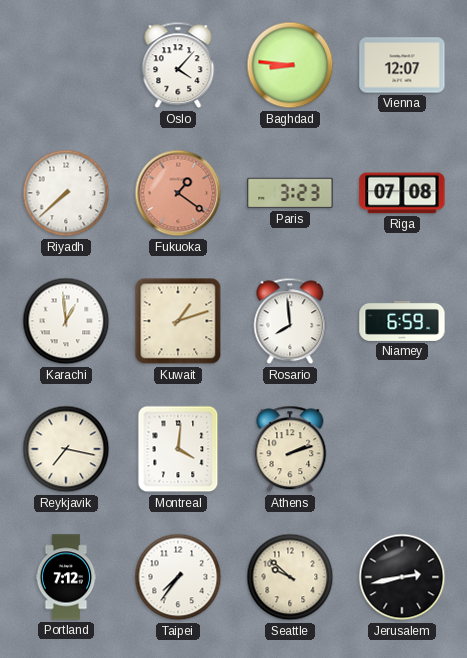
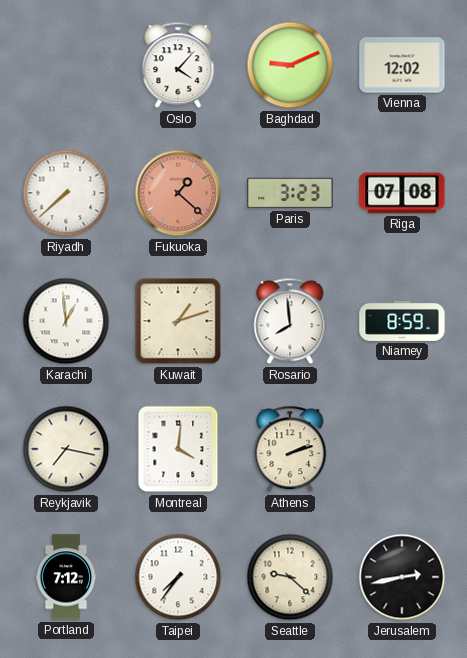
Baghdad: 8:46 -> 9:11
Vienna: 12:07 -> 12:02
Fukuoka: 1:21 -> 1:22
Niamey: 6:59 -> 8:59
Seattle: 9:52 -> 9:22
